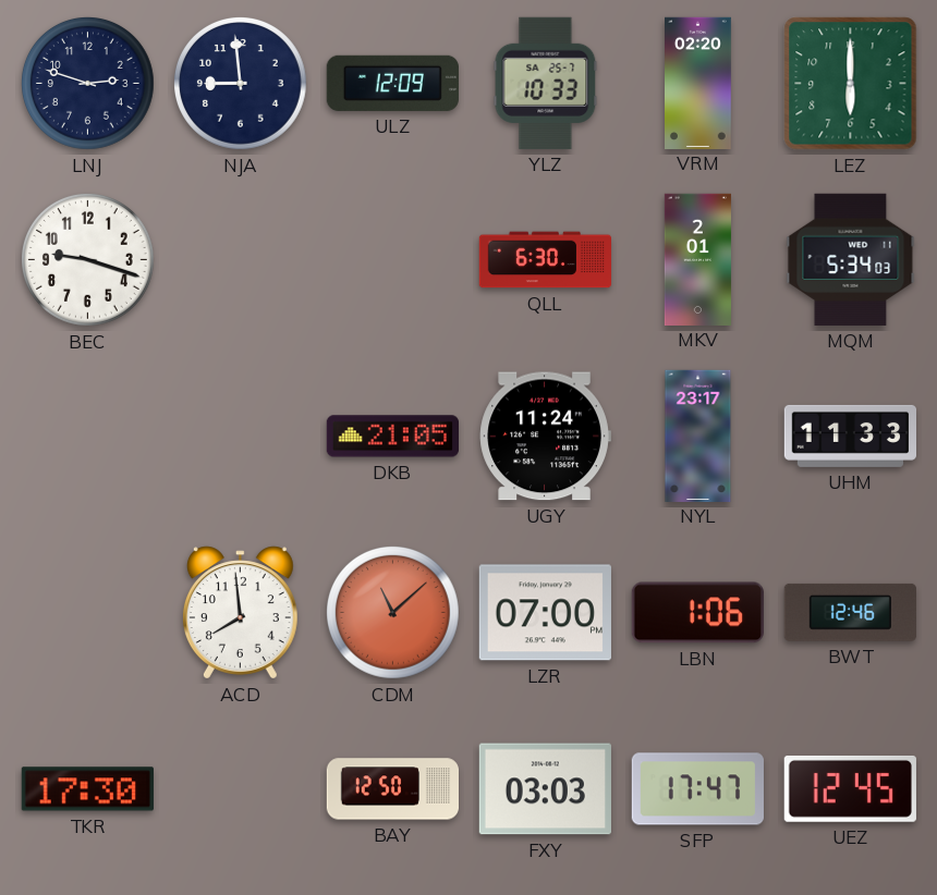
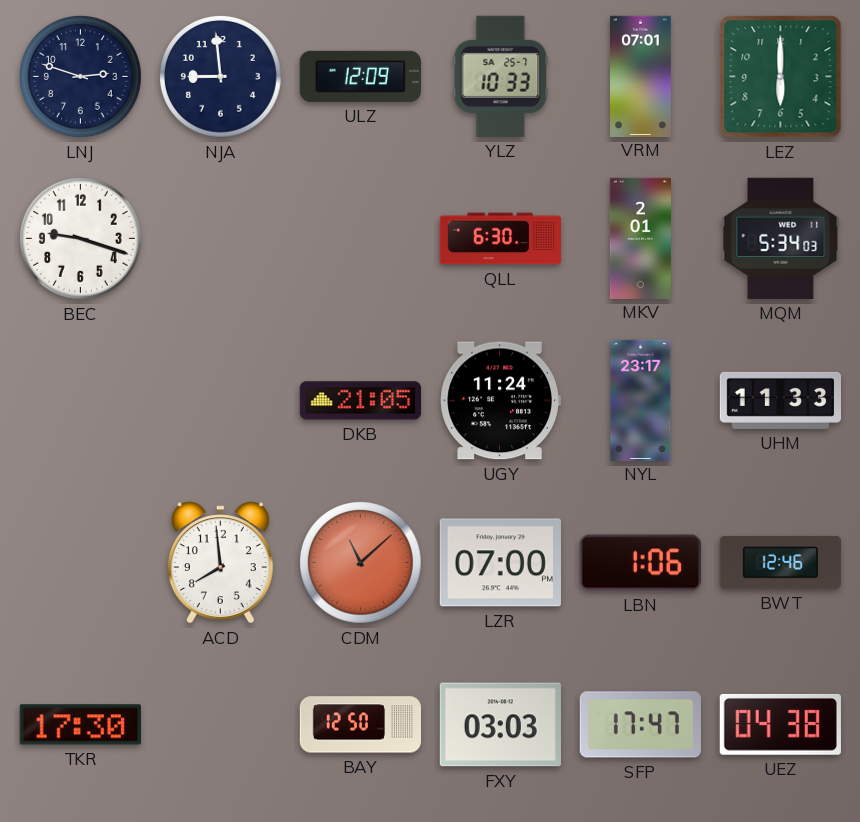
VRM: 02:20 -> 07:01
UEZ: 12:45 -> 04:38
